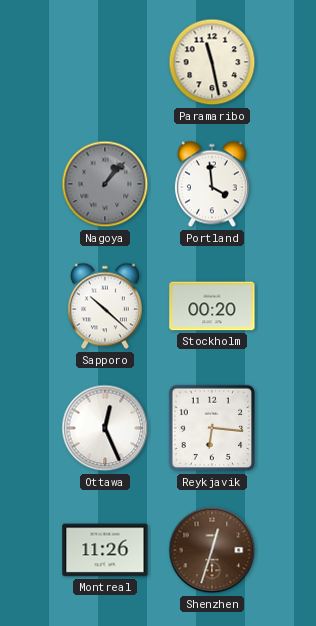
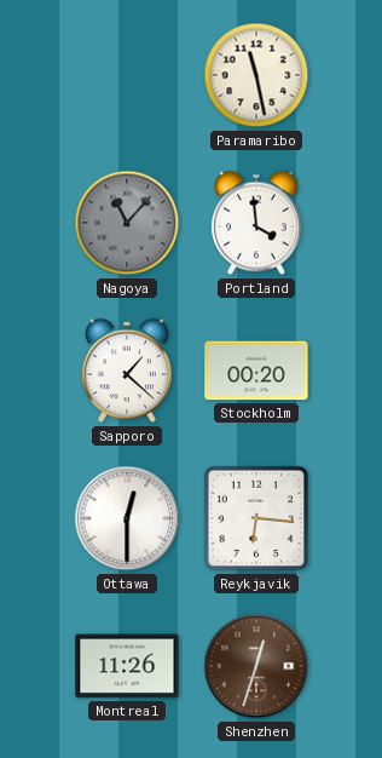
Nagoya: 1:07 -> 11:07
Sapporo: 10:22 -> 1:22
Ottawa: 12:26 -> 12:30
